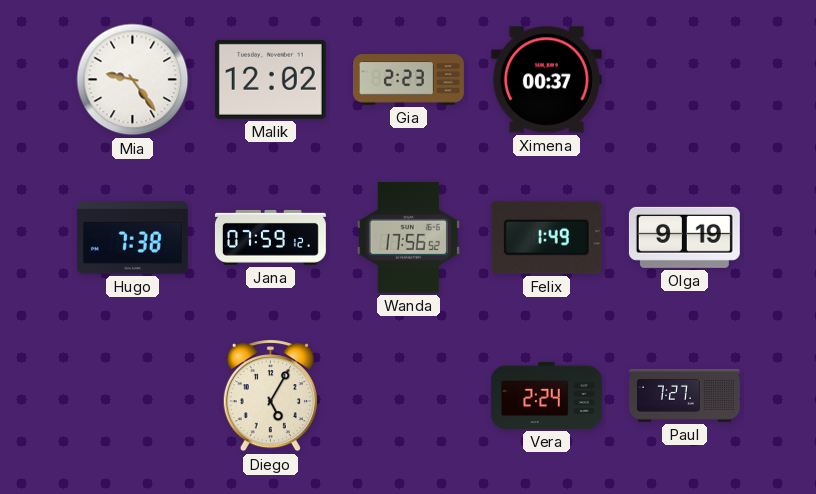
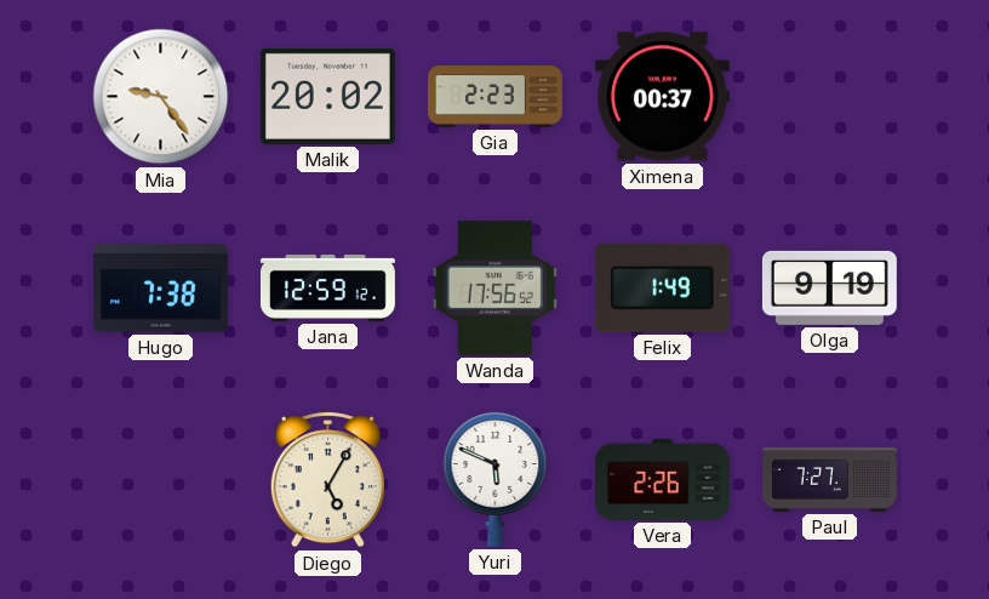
Malik: 12:02 -> 20:02
Jana: 07:59 -> 12:59
Yuri: none -> 5:49
Vera: 2:24 -> 2:26
